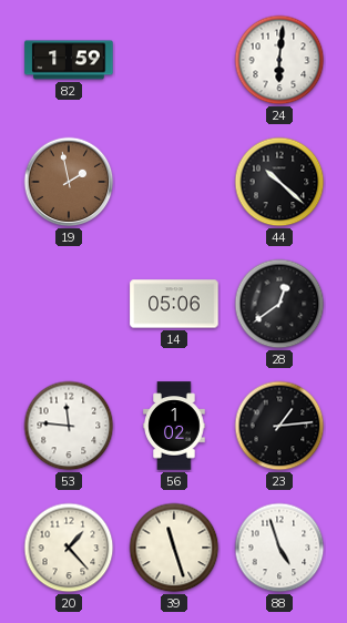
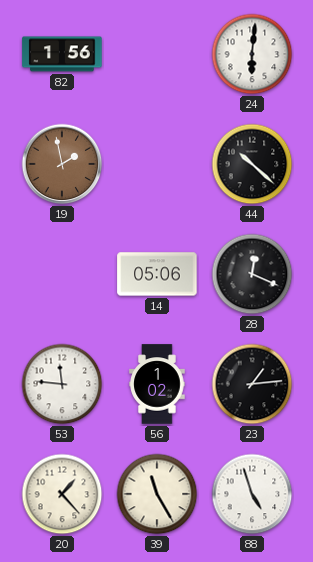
82: 1:59 -> 1:56
28: 12:39 -> 12:19
39: 11:27 -> 11:25
